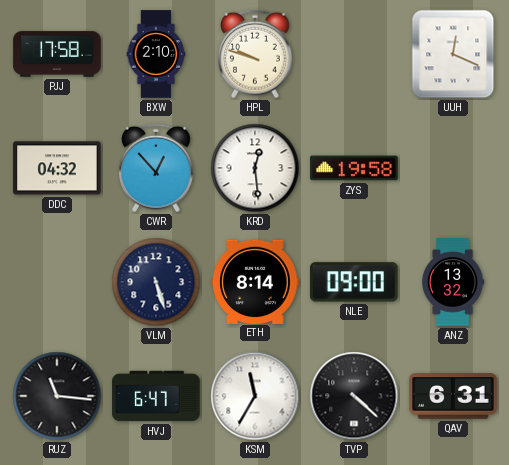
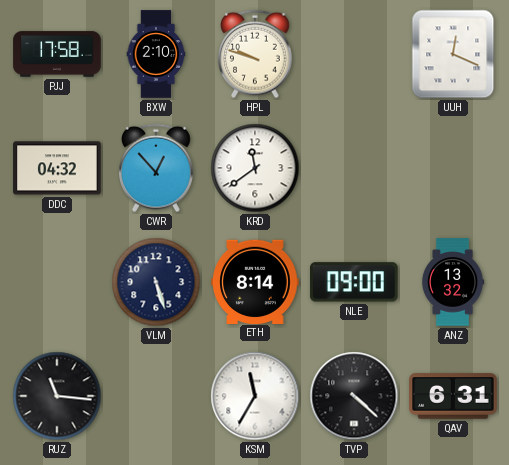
KRD: 12:29 -> 11:39
ZYS: 19:58 -> none
HVJ: 6:47 -> none
